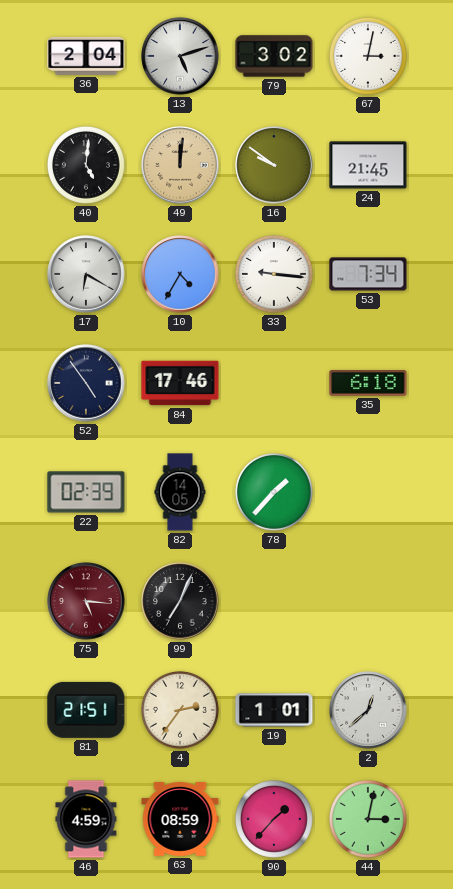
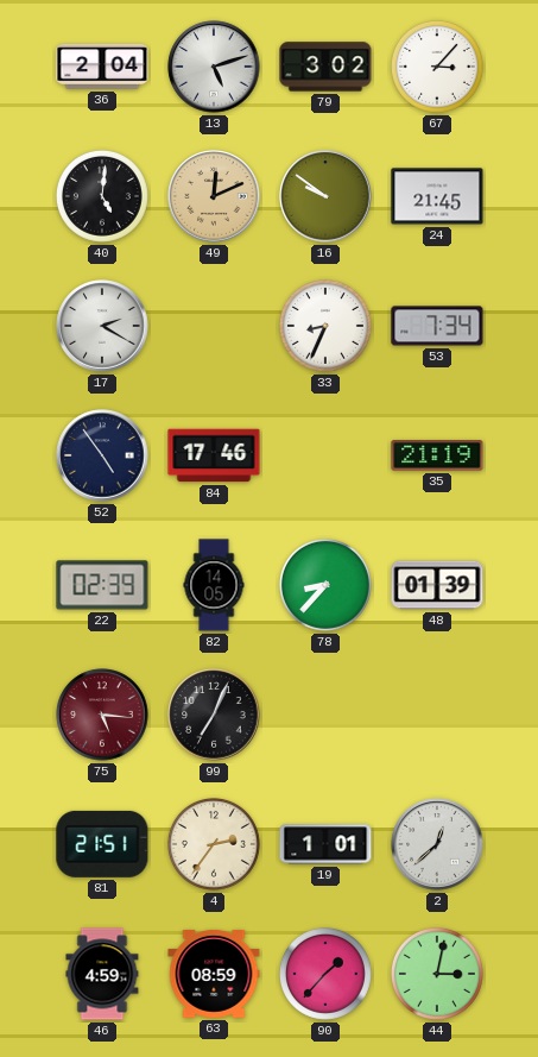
67: 3:02 -> 3:07
49: 12:01 -> 12:11
17: 6:20 -> 2:20
10: 4:35 -> none
33: 9:16 -> 8:34
35: 6:18 -> 21:19
78: 1:37 -> 8:37
48: none -> 01:39
